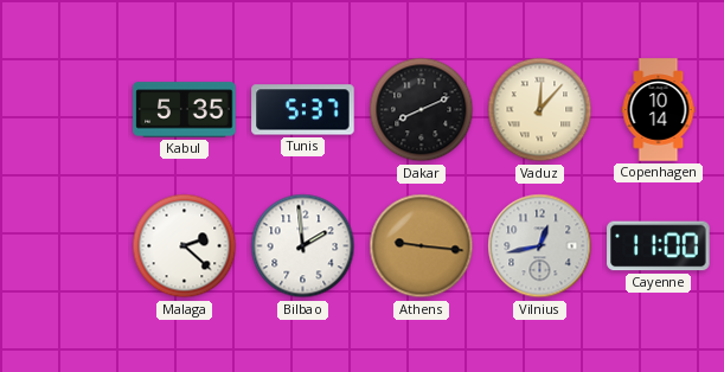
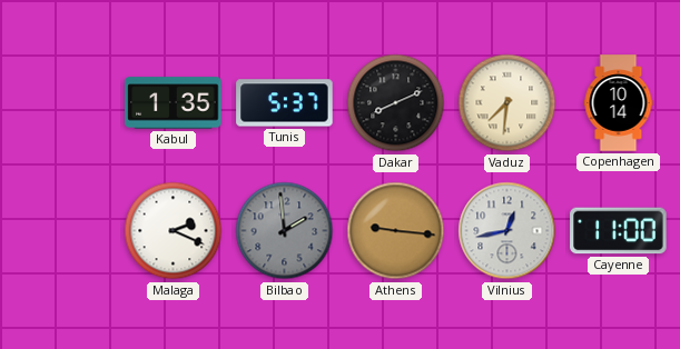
Kabul: 5:35 -> 1:35
Vaduz: 12:07 -> 7:31
Malaga: 2:22 -> 2:19
Bilbao dial: white -> grey
